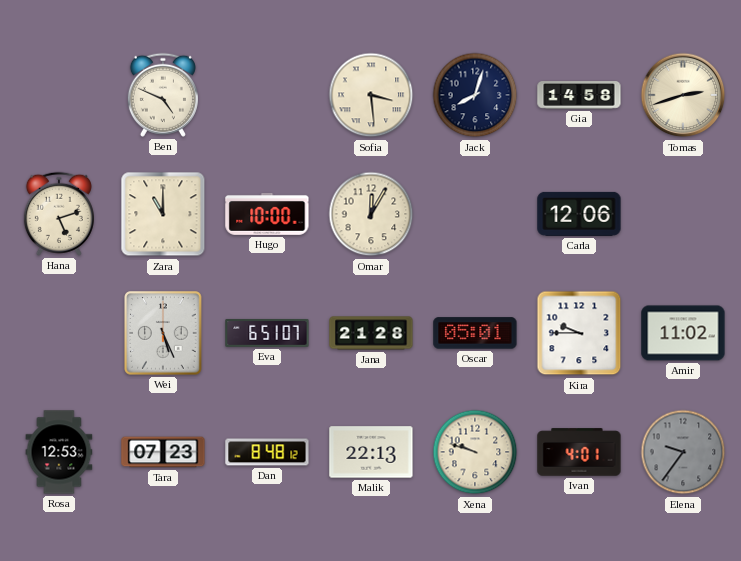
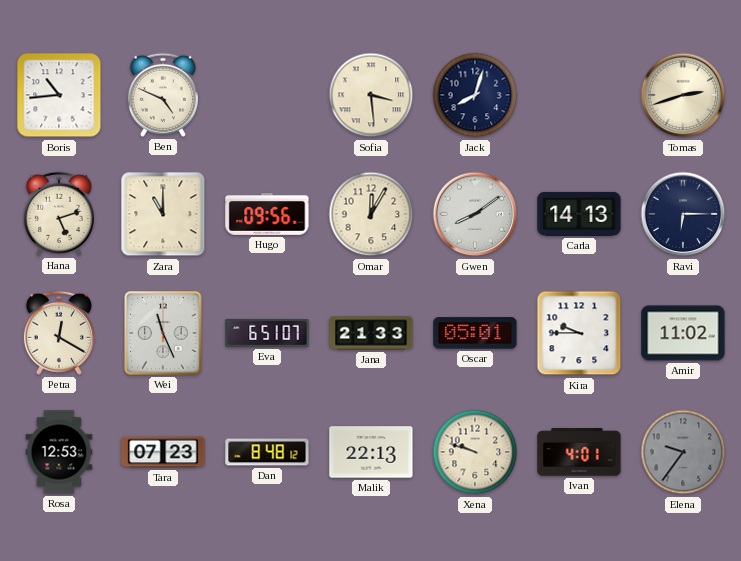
Boris: none -> 10:44
Gia: 14:58 -> none
Hugo: 10:00 -> 09:56
Gwen: none -> 8:09
Carla: 12:06 -> 14:13
Ravi: none -> 6:15
Petra: none -> 12:20
Wei: 5:26 -> 11:26
Jana: 21:28 -> 21:33
